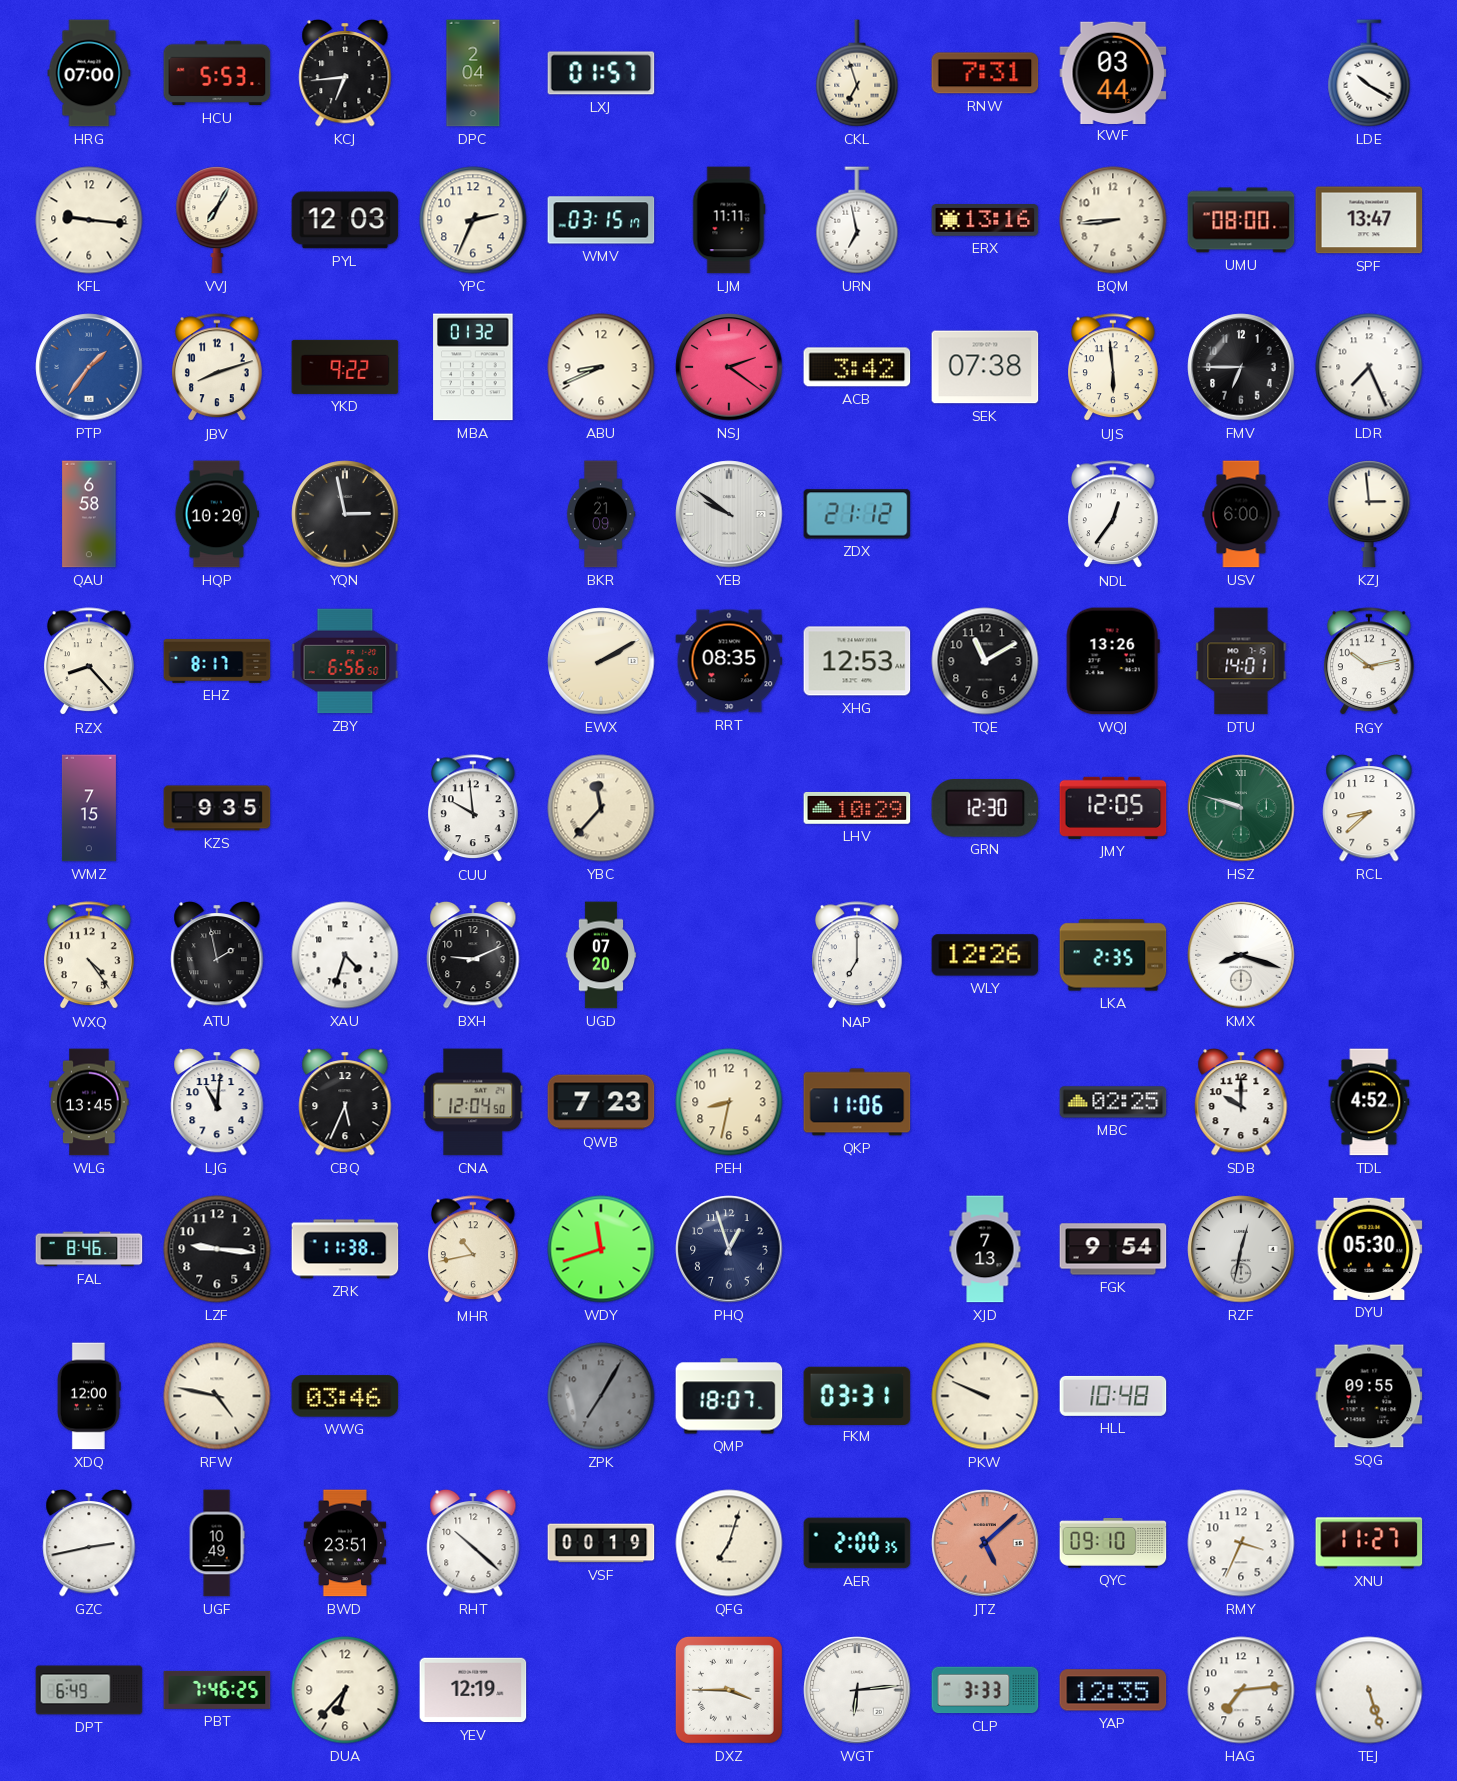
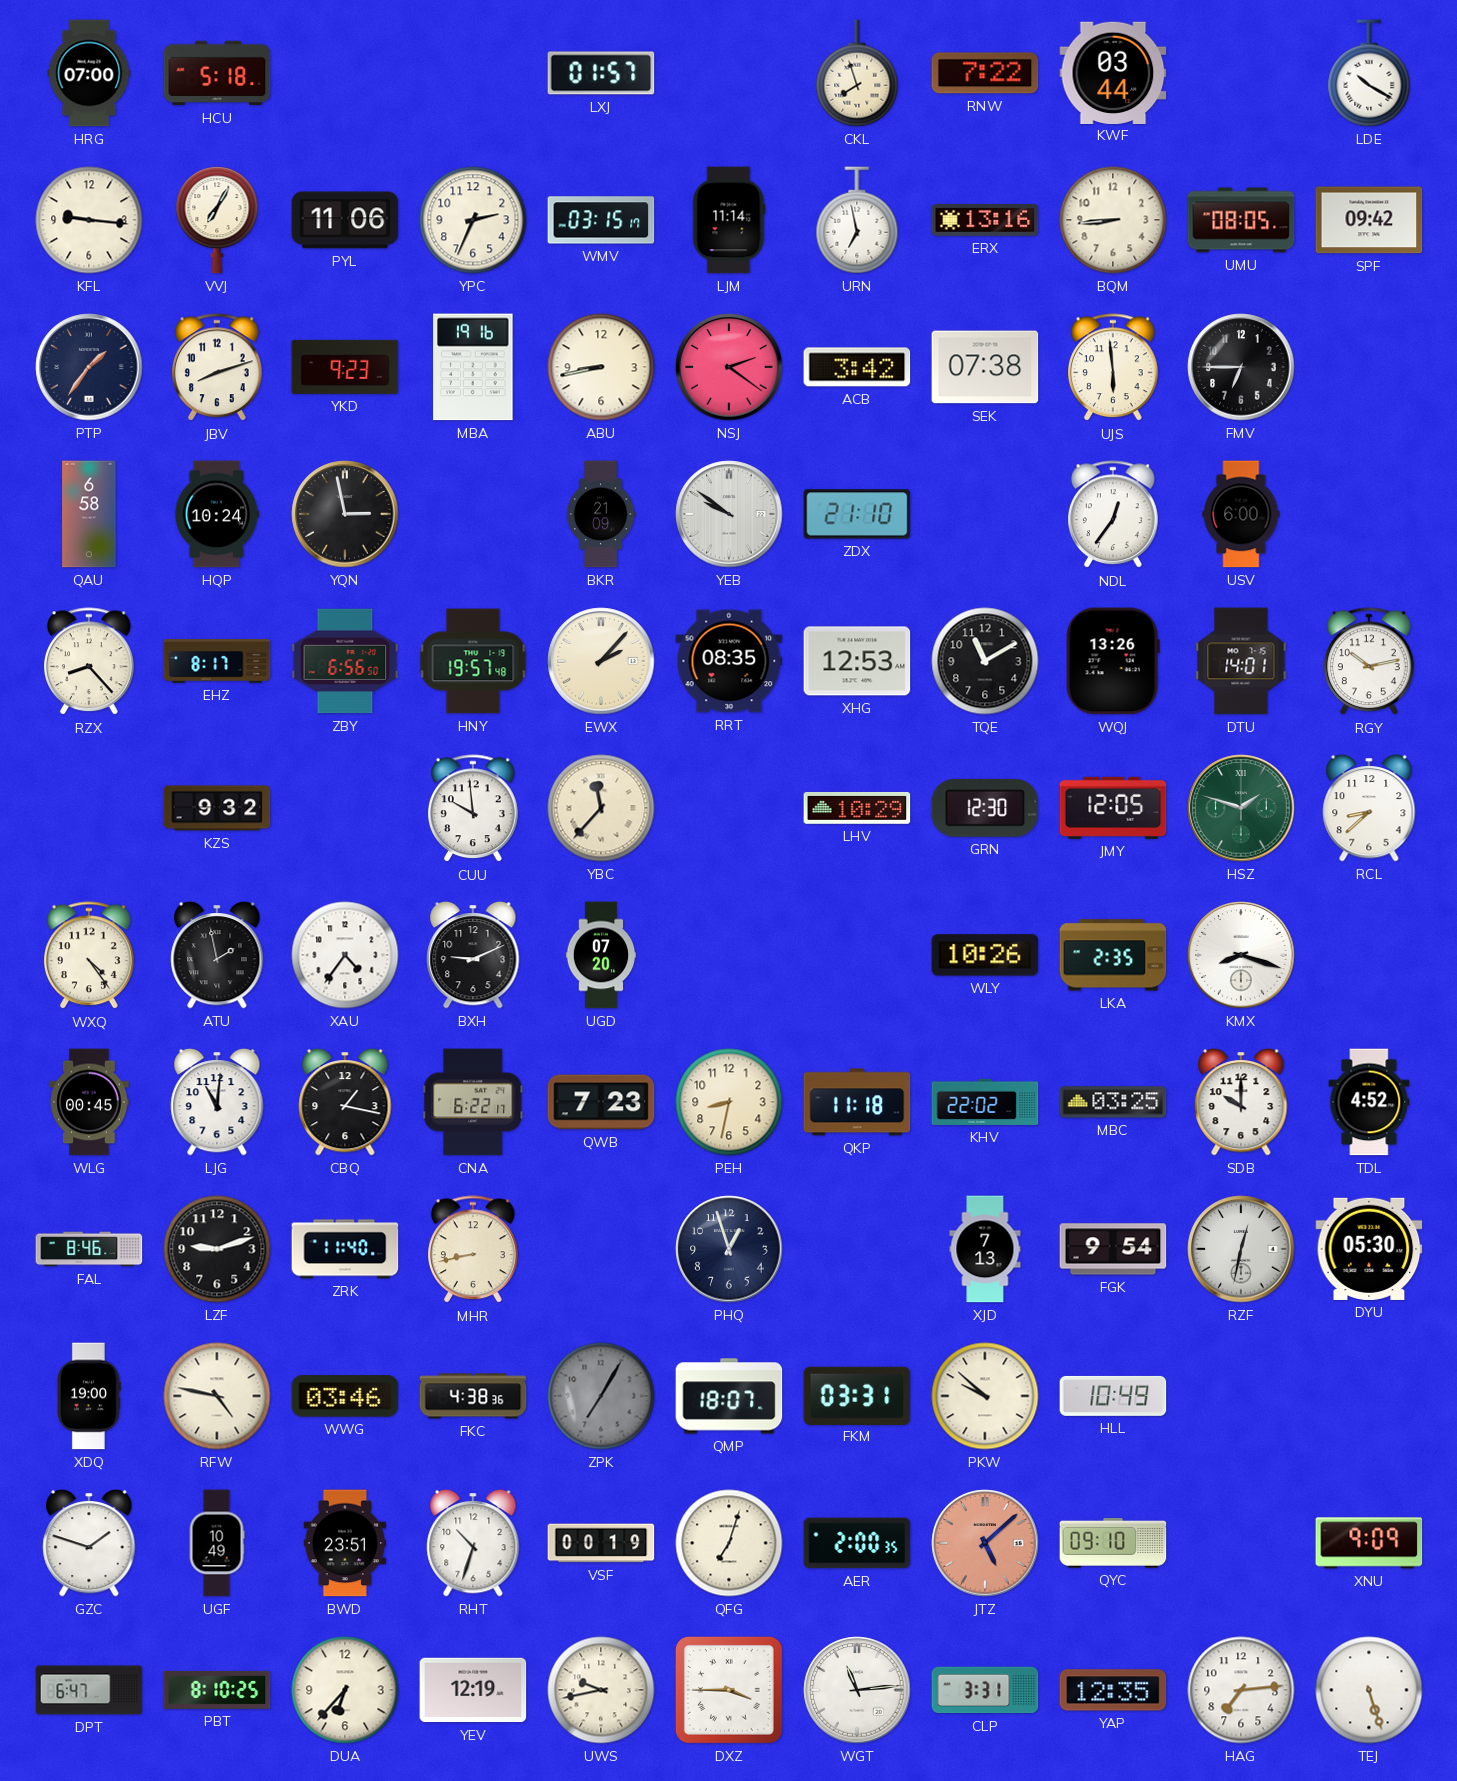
HCU: 5:53 -> 5:18
KCJ: 6:44 -> none
DPC: 2:04 -> none
CKL: 6:57 -> 7:57
RNW: 7:31 -> 7:22
PYL: 12:03 -> 11:06
LJM: 11:11 -> 11:14
UMU: 08:00 -> 08:05
SPF: 13:47 -> 09:42
PTP dial: blue -> navy
YKD: 9:22 -> 9:23
MBA: 01:32 -> 19:16
ABU: 8:41 -> 8:43
LDR: 7:26 -> none
HQP: 10:20 -> 10:24
ZDX: 21:12 -> 21:10
KZJ: 2:59 -> none
HNY: none -> 19:57
EWX: 2:10 -> 2:07
WMZ: 7:15 -> none
KZS: 9:35 -> 9:32
HSZ: 9:48 -> 1:48
XAU: 4:33 -> 4:36
NAP: 7:00 -> none
WLY: 12:26 -> 10:26
WLG: 13:45 -> 00:45
CBQ: 5:34 -> 1:17
CNA: 12:04 -> 6:22
QKP: 11:06 -> 11:18
KHV: none -> 22:02
MBC: 02:25 -> 03:25
LZF: 9:16 -> 9:12
ZRK: 11:38 -> 11:40
MHR: 10:43 -> 8:43
WDY: 11:42 -> none
XDQ: 12:00 -> 19:00
FKC: none -> 4:38
PKW: 9:49 -> 9:52
HLL: 10:48 -> 10:49
SQG: 09:55 -> none
GZC: 2:43 -> 1:48
RHT: 10:22 -> 10:33
RMY: 3:34 -> none
XNU: 11:27 -> 9:09
DPT: 6:49 -> 6:47
PBT: 7:46 -> 8:10
UWS: none -> 9:43
WGT: 6:14 -> 11:14
CLP: 3:33 -> 3:31
